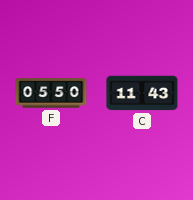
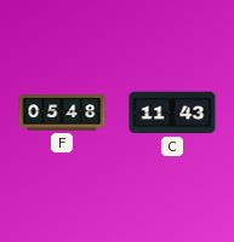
F: 05:50 -> 05:48
